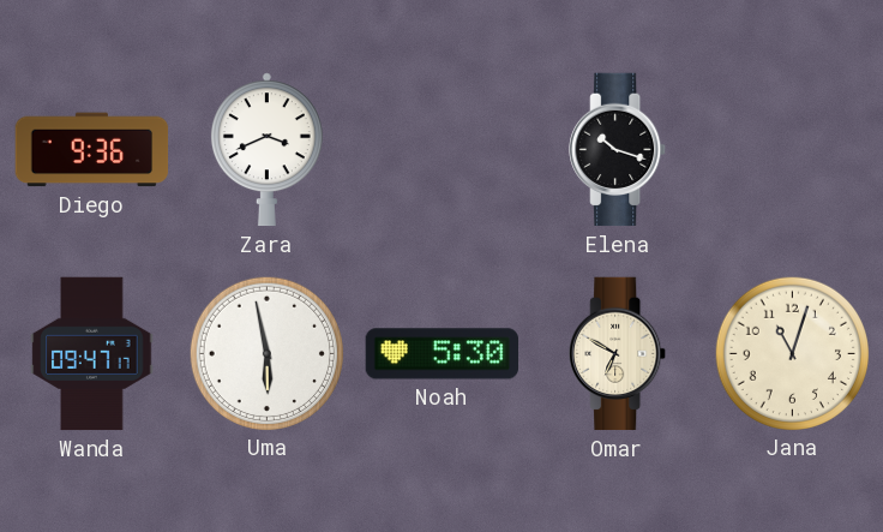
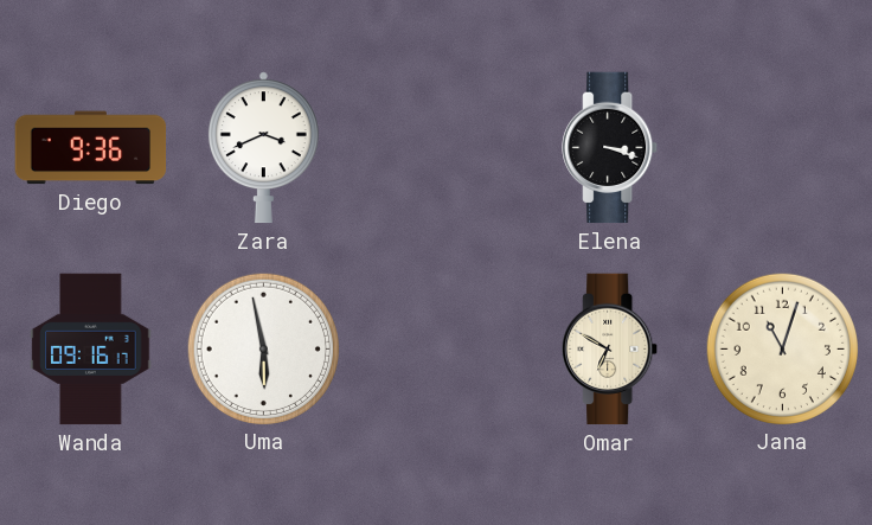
Elena: 10:18 -> 3:18
Wanda: 09:47 -> 09:16
Noah: 5:30 -> none
